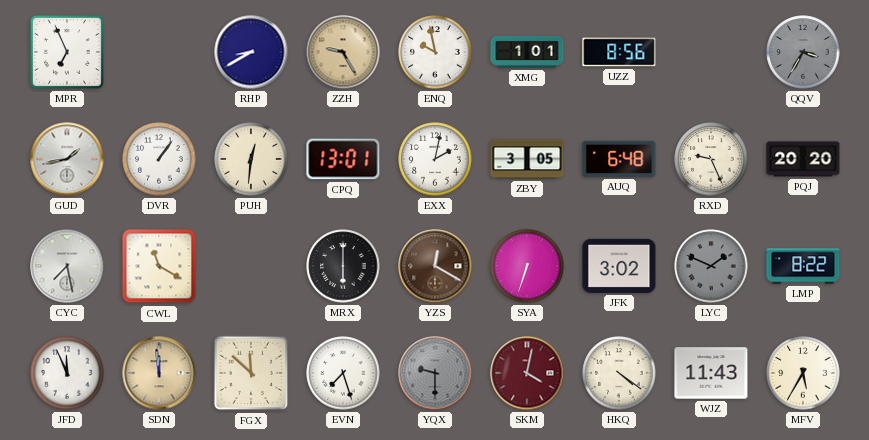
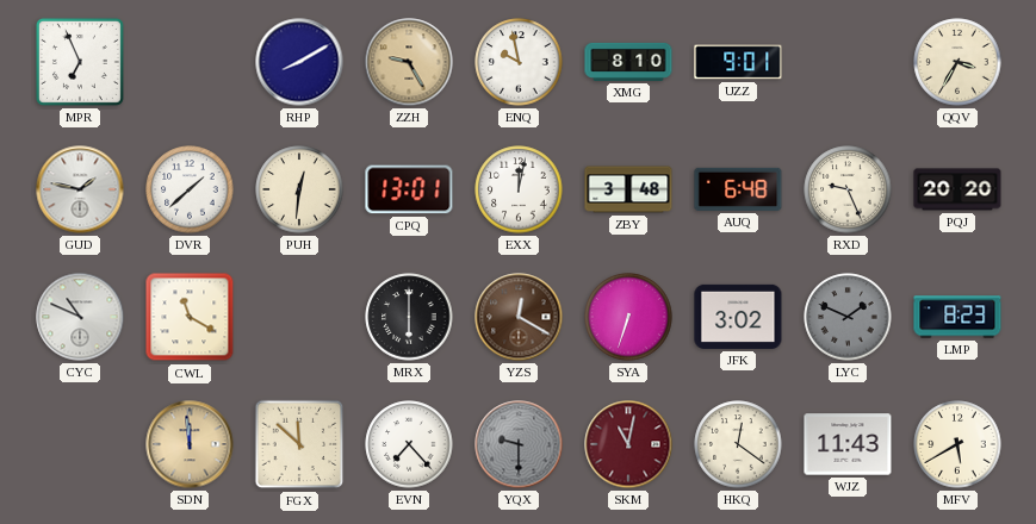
RHP: 8:40 -> 8:10
XMG: 1:01 -> 8:10
UZZ: 8:56 -> 9:01
QQV dial: grey -> cream
GUD: 1:43 -> 1:47
DVR: 1:06 -> 1:38
EXX: 2:02 -> 12:02
ZBY: 3:05 -> 3:48
CYC: 7:28 -> 10:49
LMP: 8:22 -> 8:23
JFD: 11:56 -> none
EVN: 7:27 -> 7:23
SKM: 4:02 -> 11:02
HKQ: 4:21 -> 12:21
MFV: 5:35 -> 5:40
